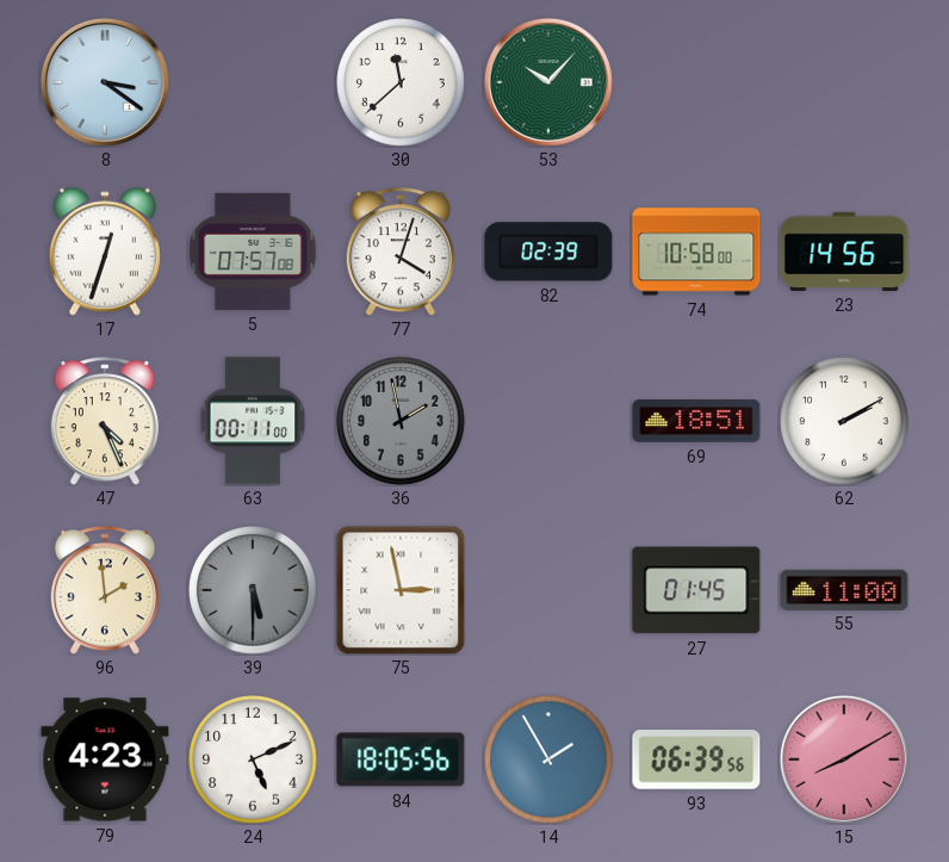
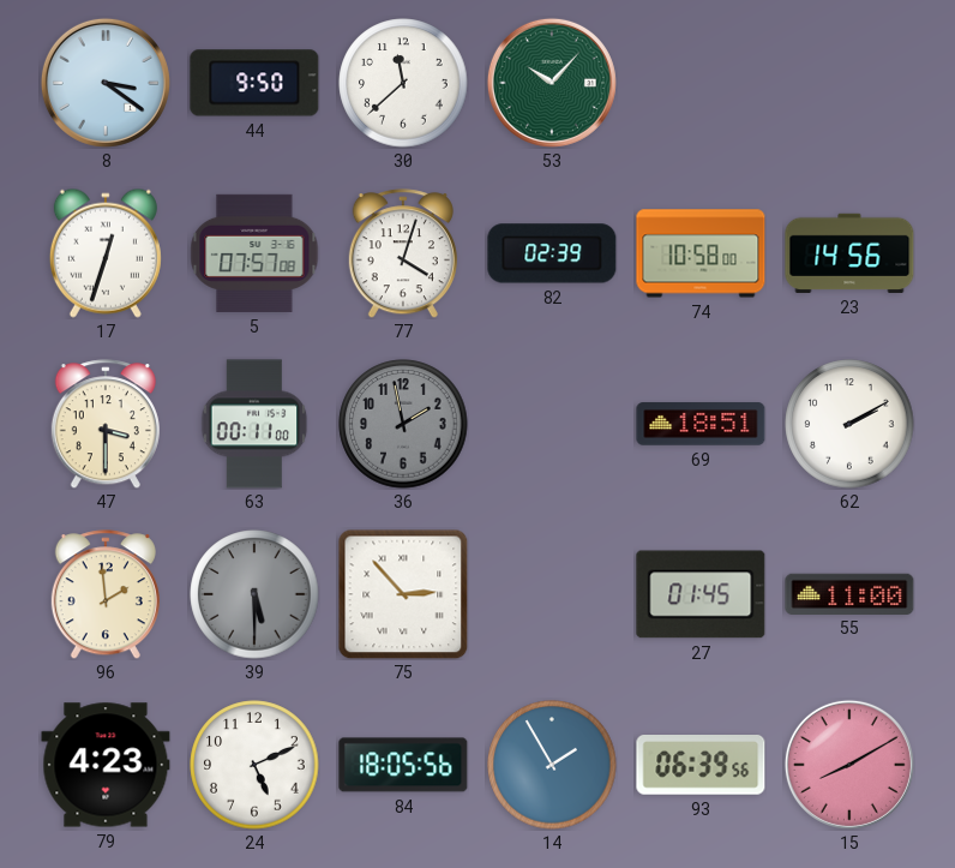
44: none -> 9:50
47: 4:26 -> 3:30
75: 2:58 -> 2:53
